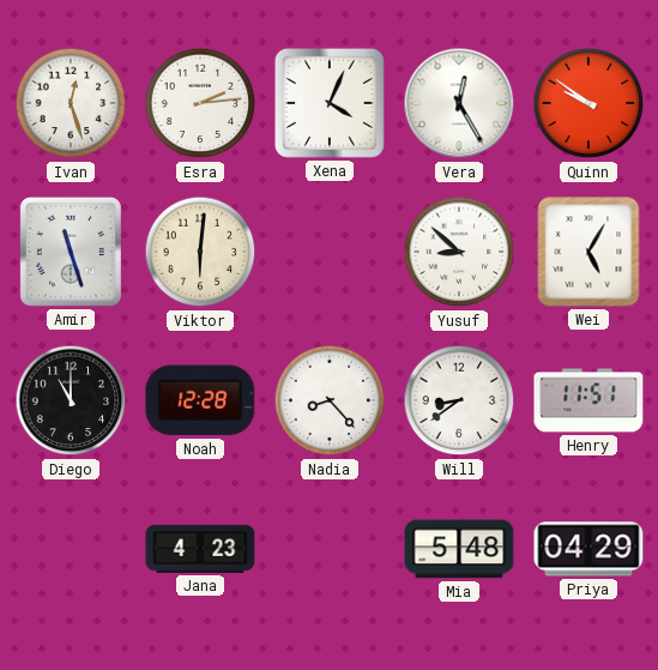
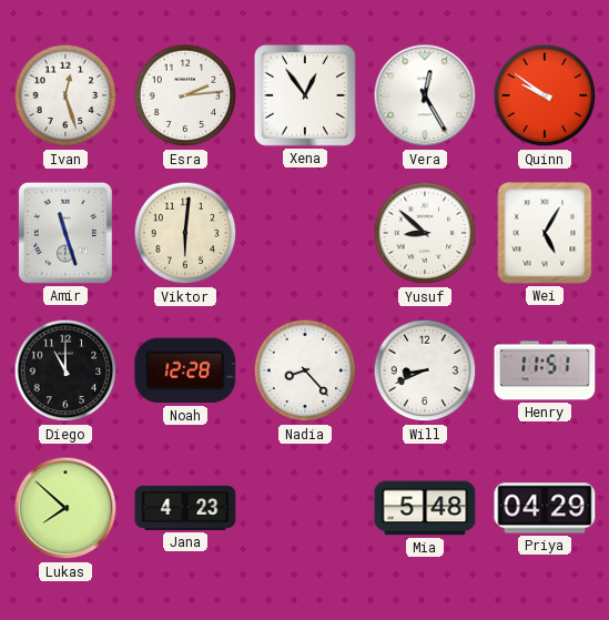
Xena: 4:04 -> 12:54
Will: 8:39 -> 8:41
Lukas: none -> 7:52
